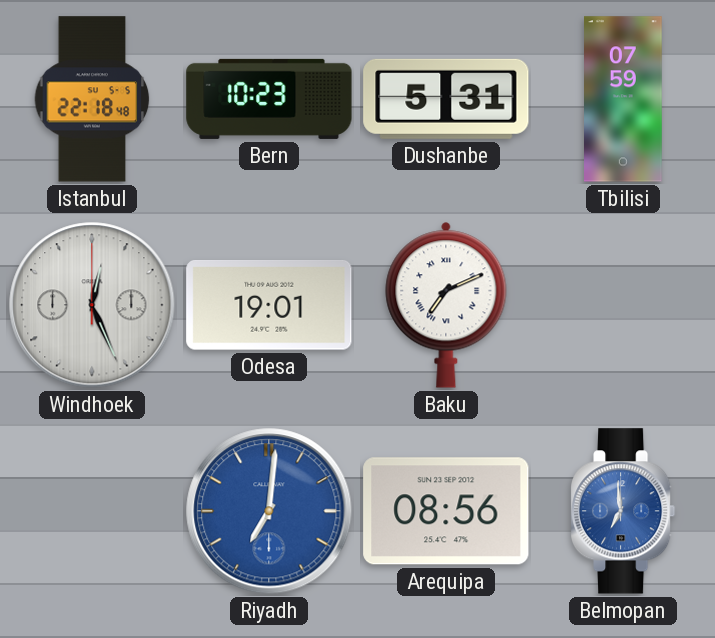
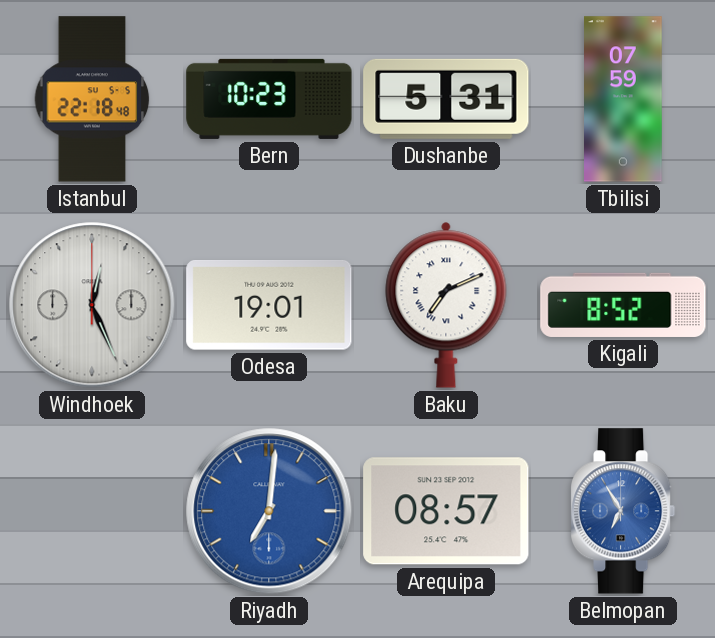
Kigali: none -> 8:52
Arequipa: 08:56 -> 08:57
Belmopan: 6:59 -> 6:55
